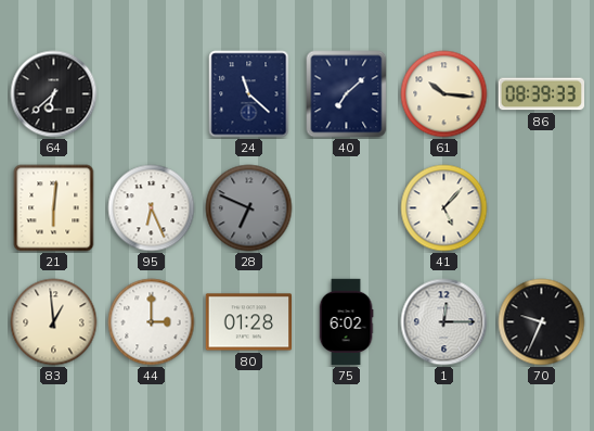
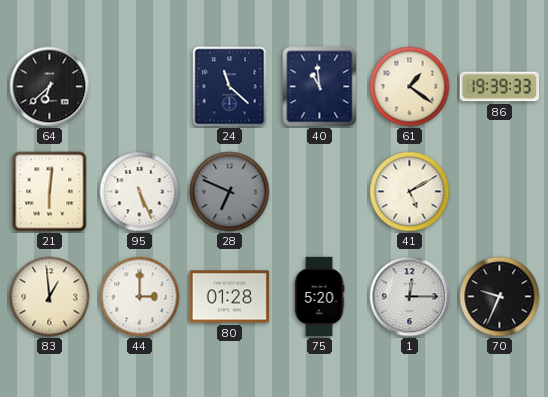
40: 7:08 -> 10:59
61: 10:16 -> 1:21
86: 08:39 -> 19:39
95: 6:26 -> 5:26
41: 5:07 -> 5:10
75: 6:02 -> 5:20
